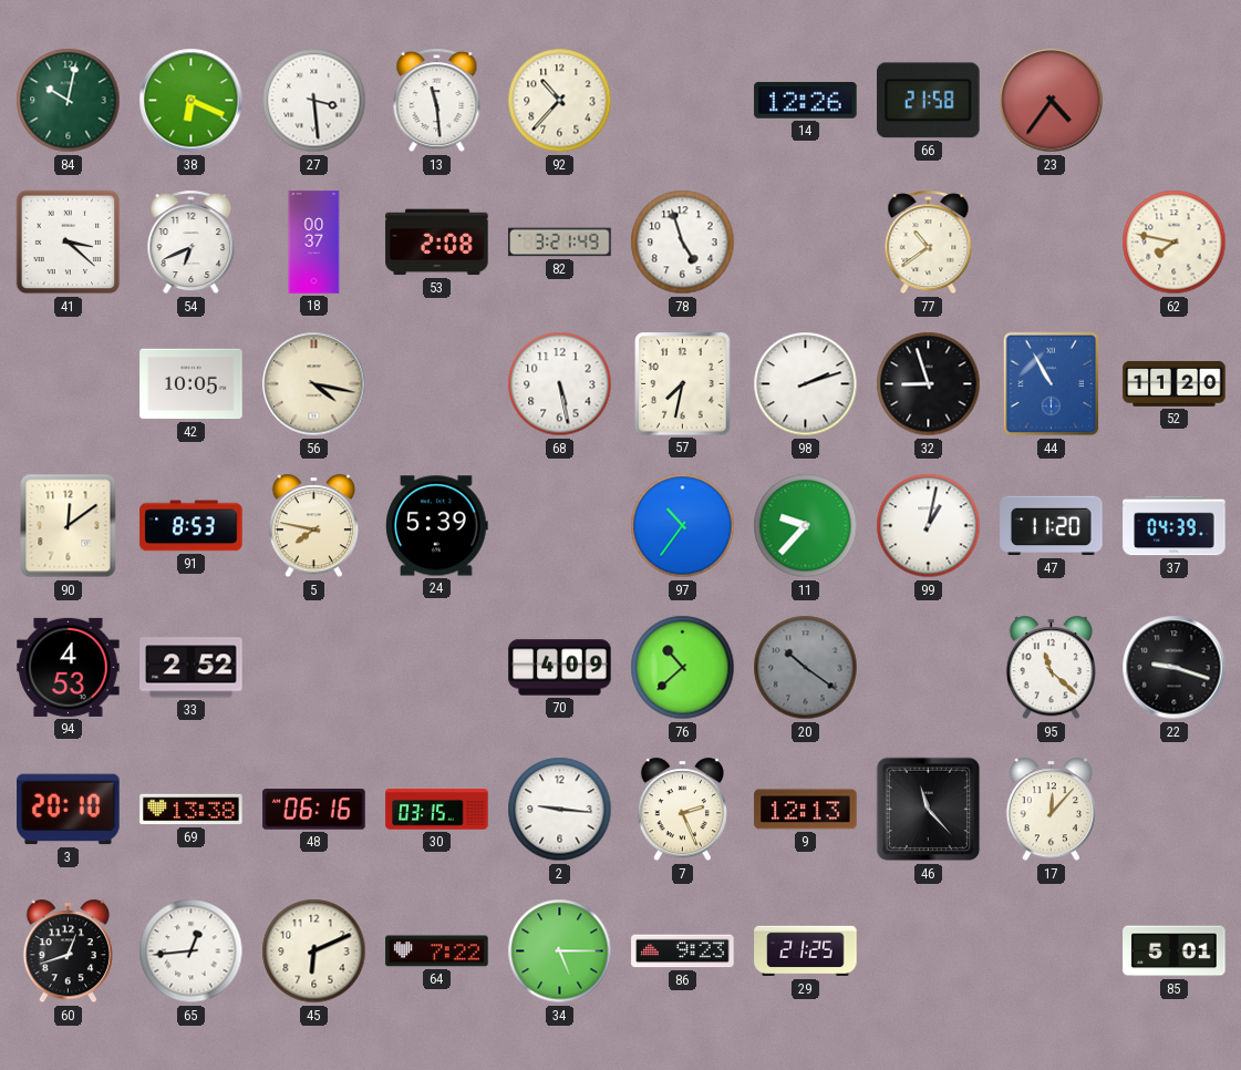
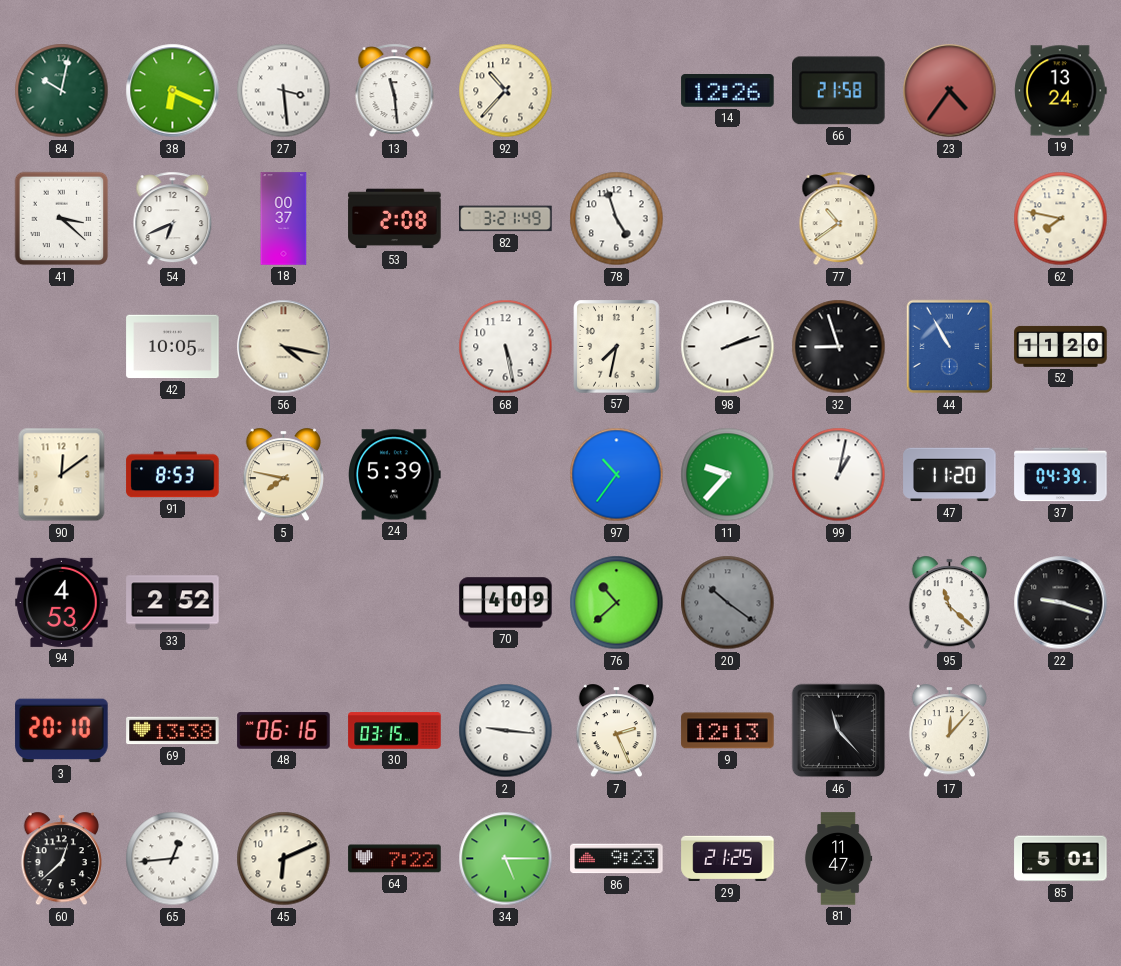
19: none -> 13:24
60: 12:42 -> 12:38
81: none -> 11:47
